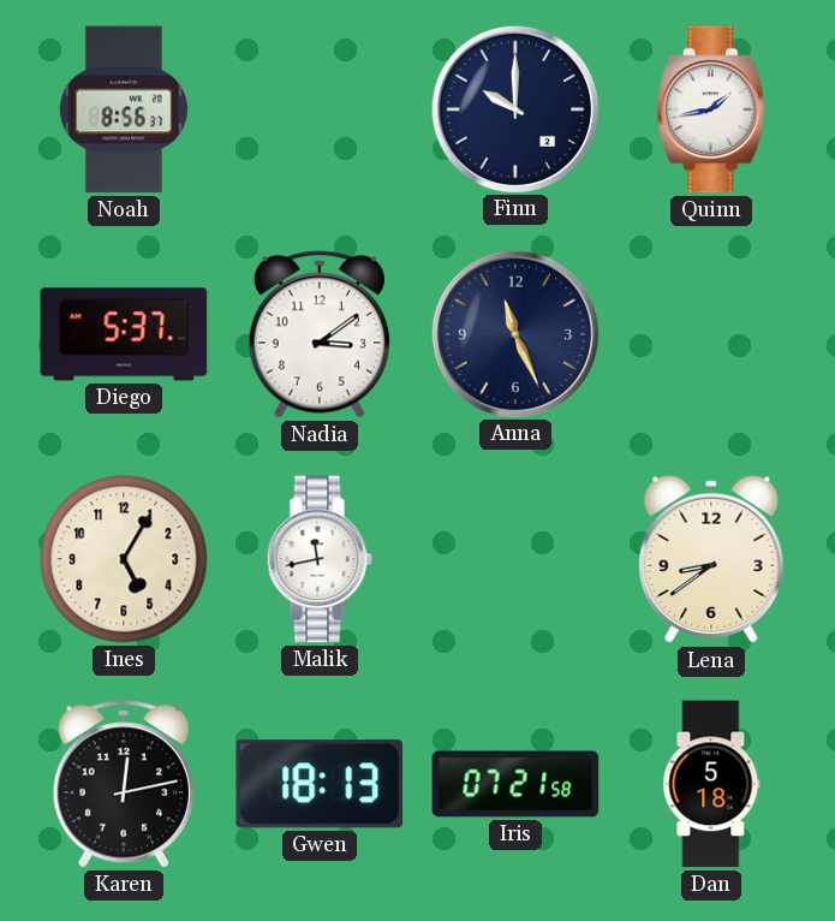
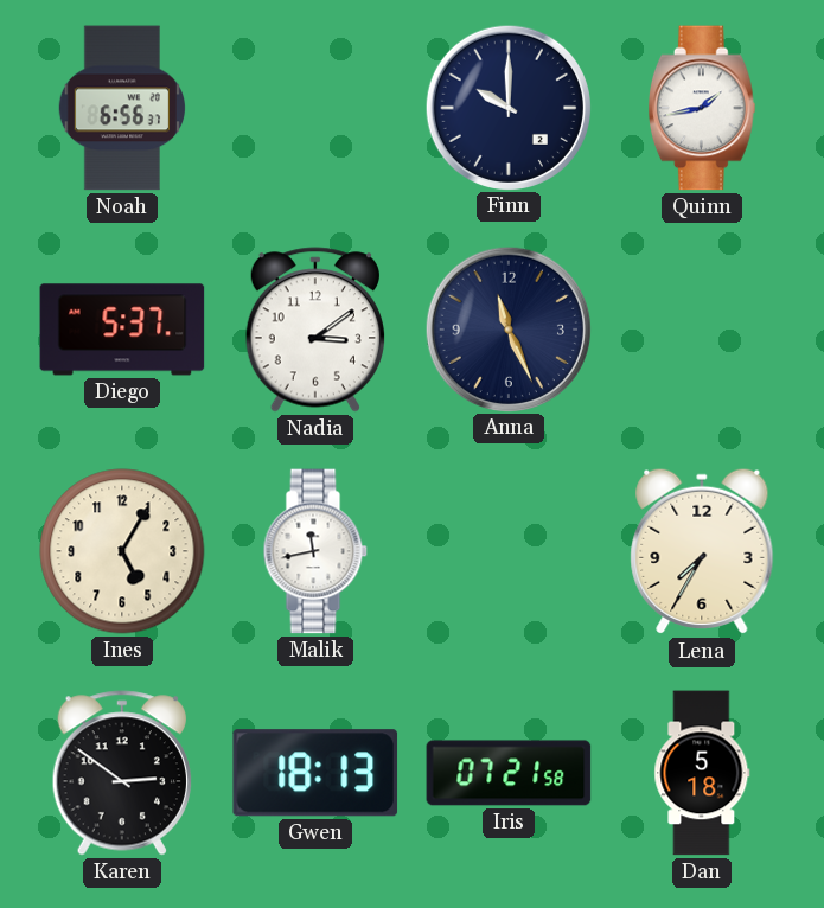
Noah: 8:56 -> 6:56
Lena: 8:39 -> 7:35
Karen: 12:13 -> 2:51
